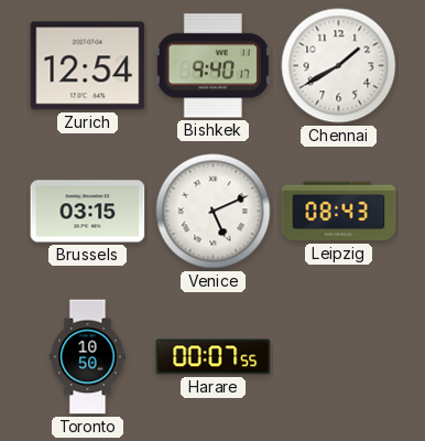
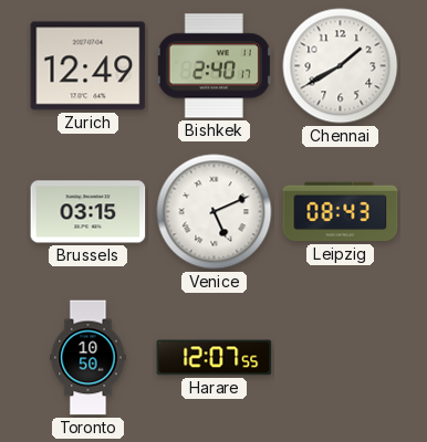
Zurich: 12:54 -> 12:49
Bishkek: 9:40 -> 2:40
Harare: 00:07 -> 12:07
